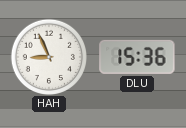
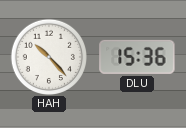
HAH: 8:56 -> 10:23
